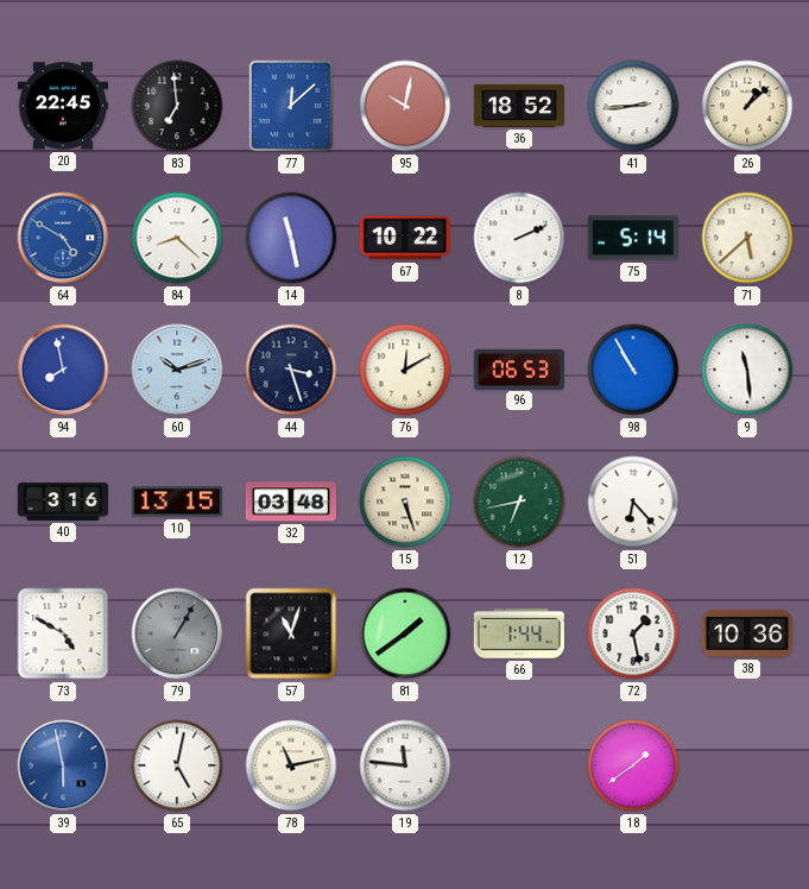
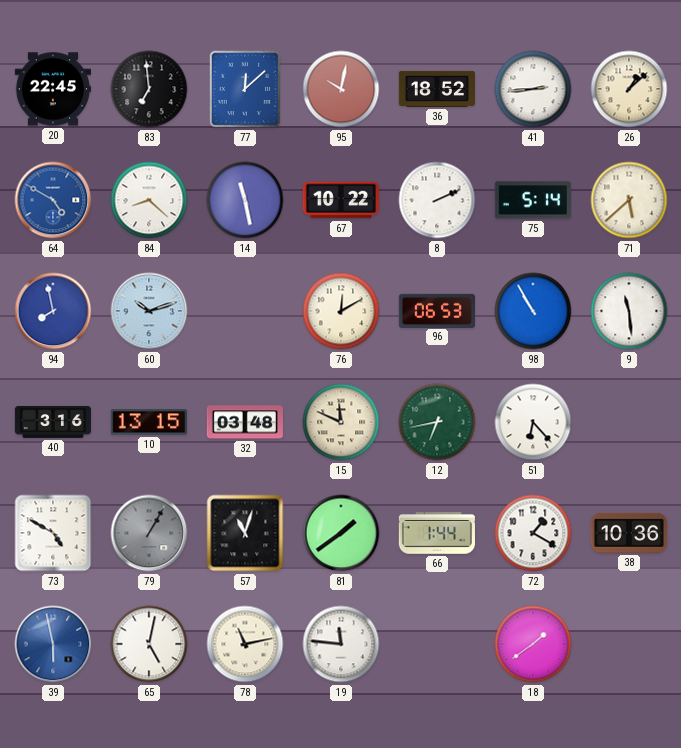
44: 3:27 -> none
15: 5:27 -> 11:49
72: 1:28 -> 1:20
